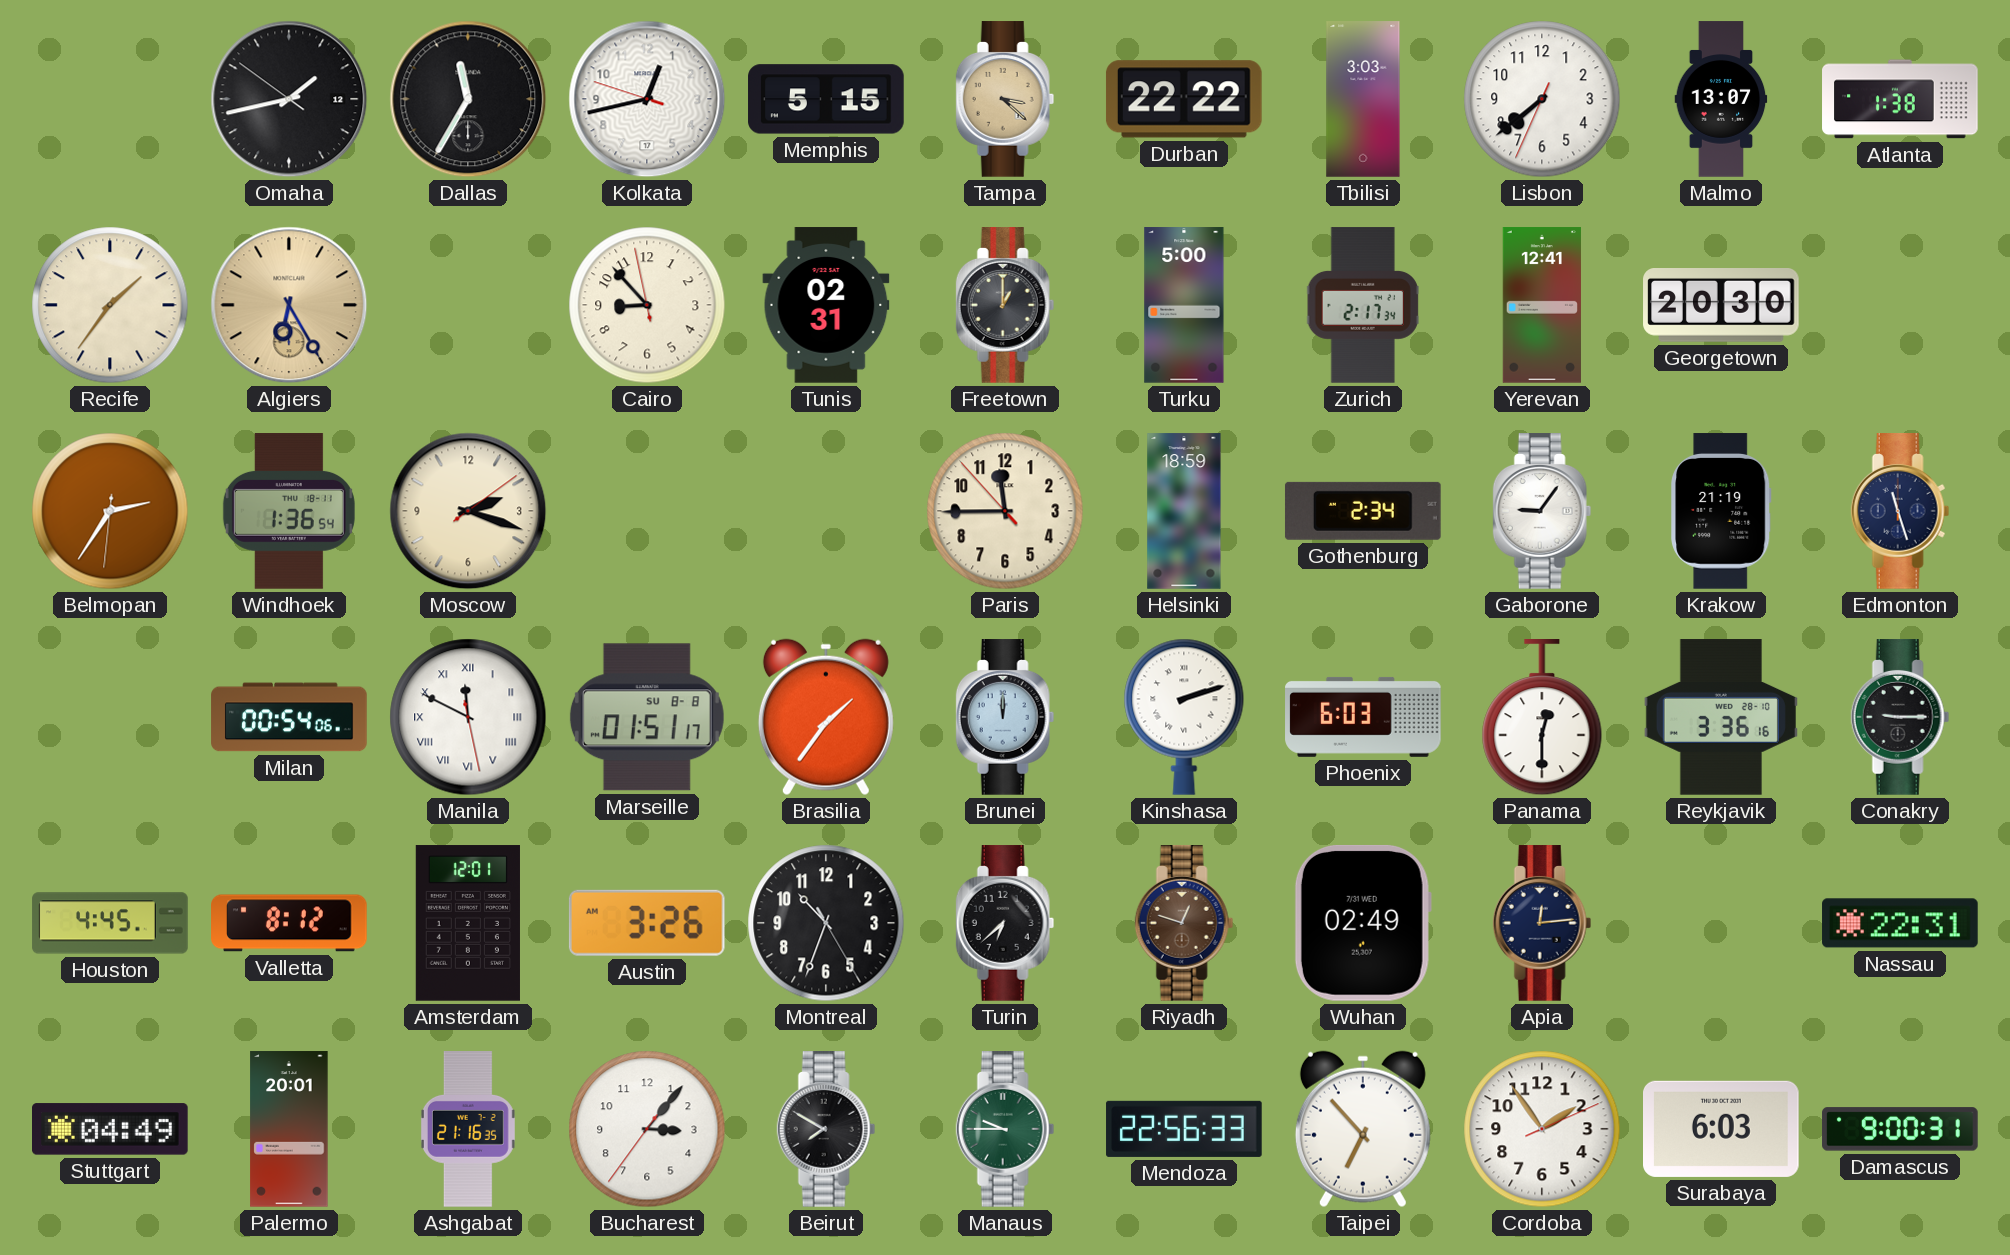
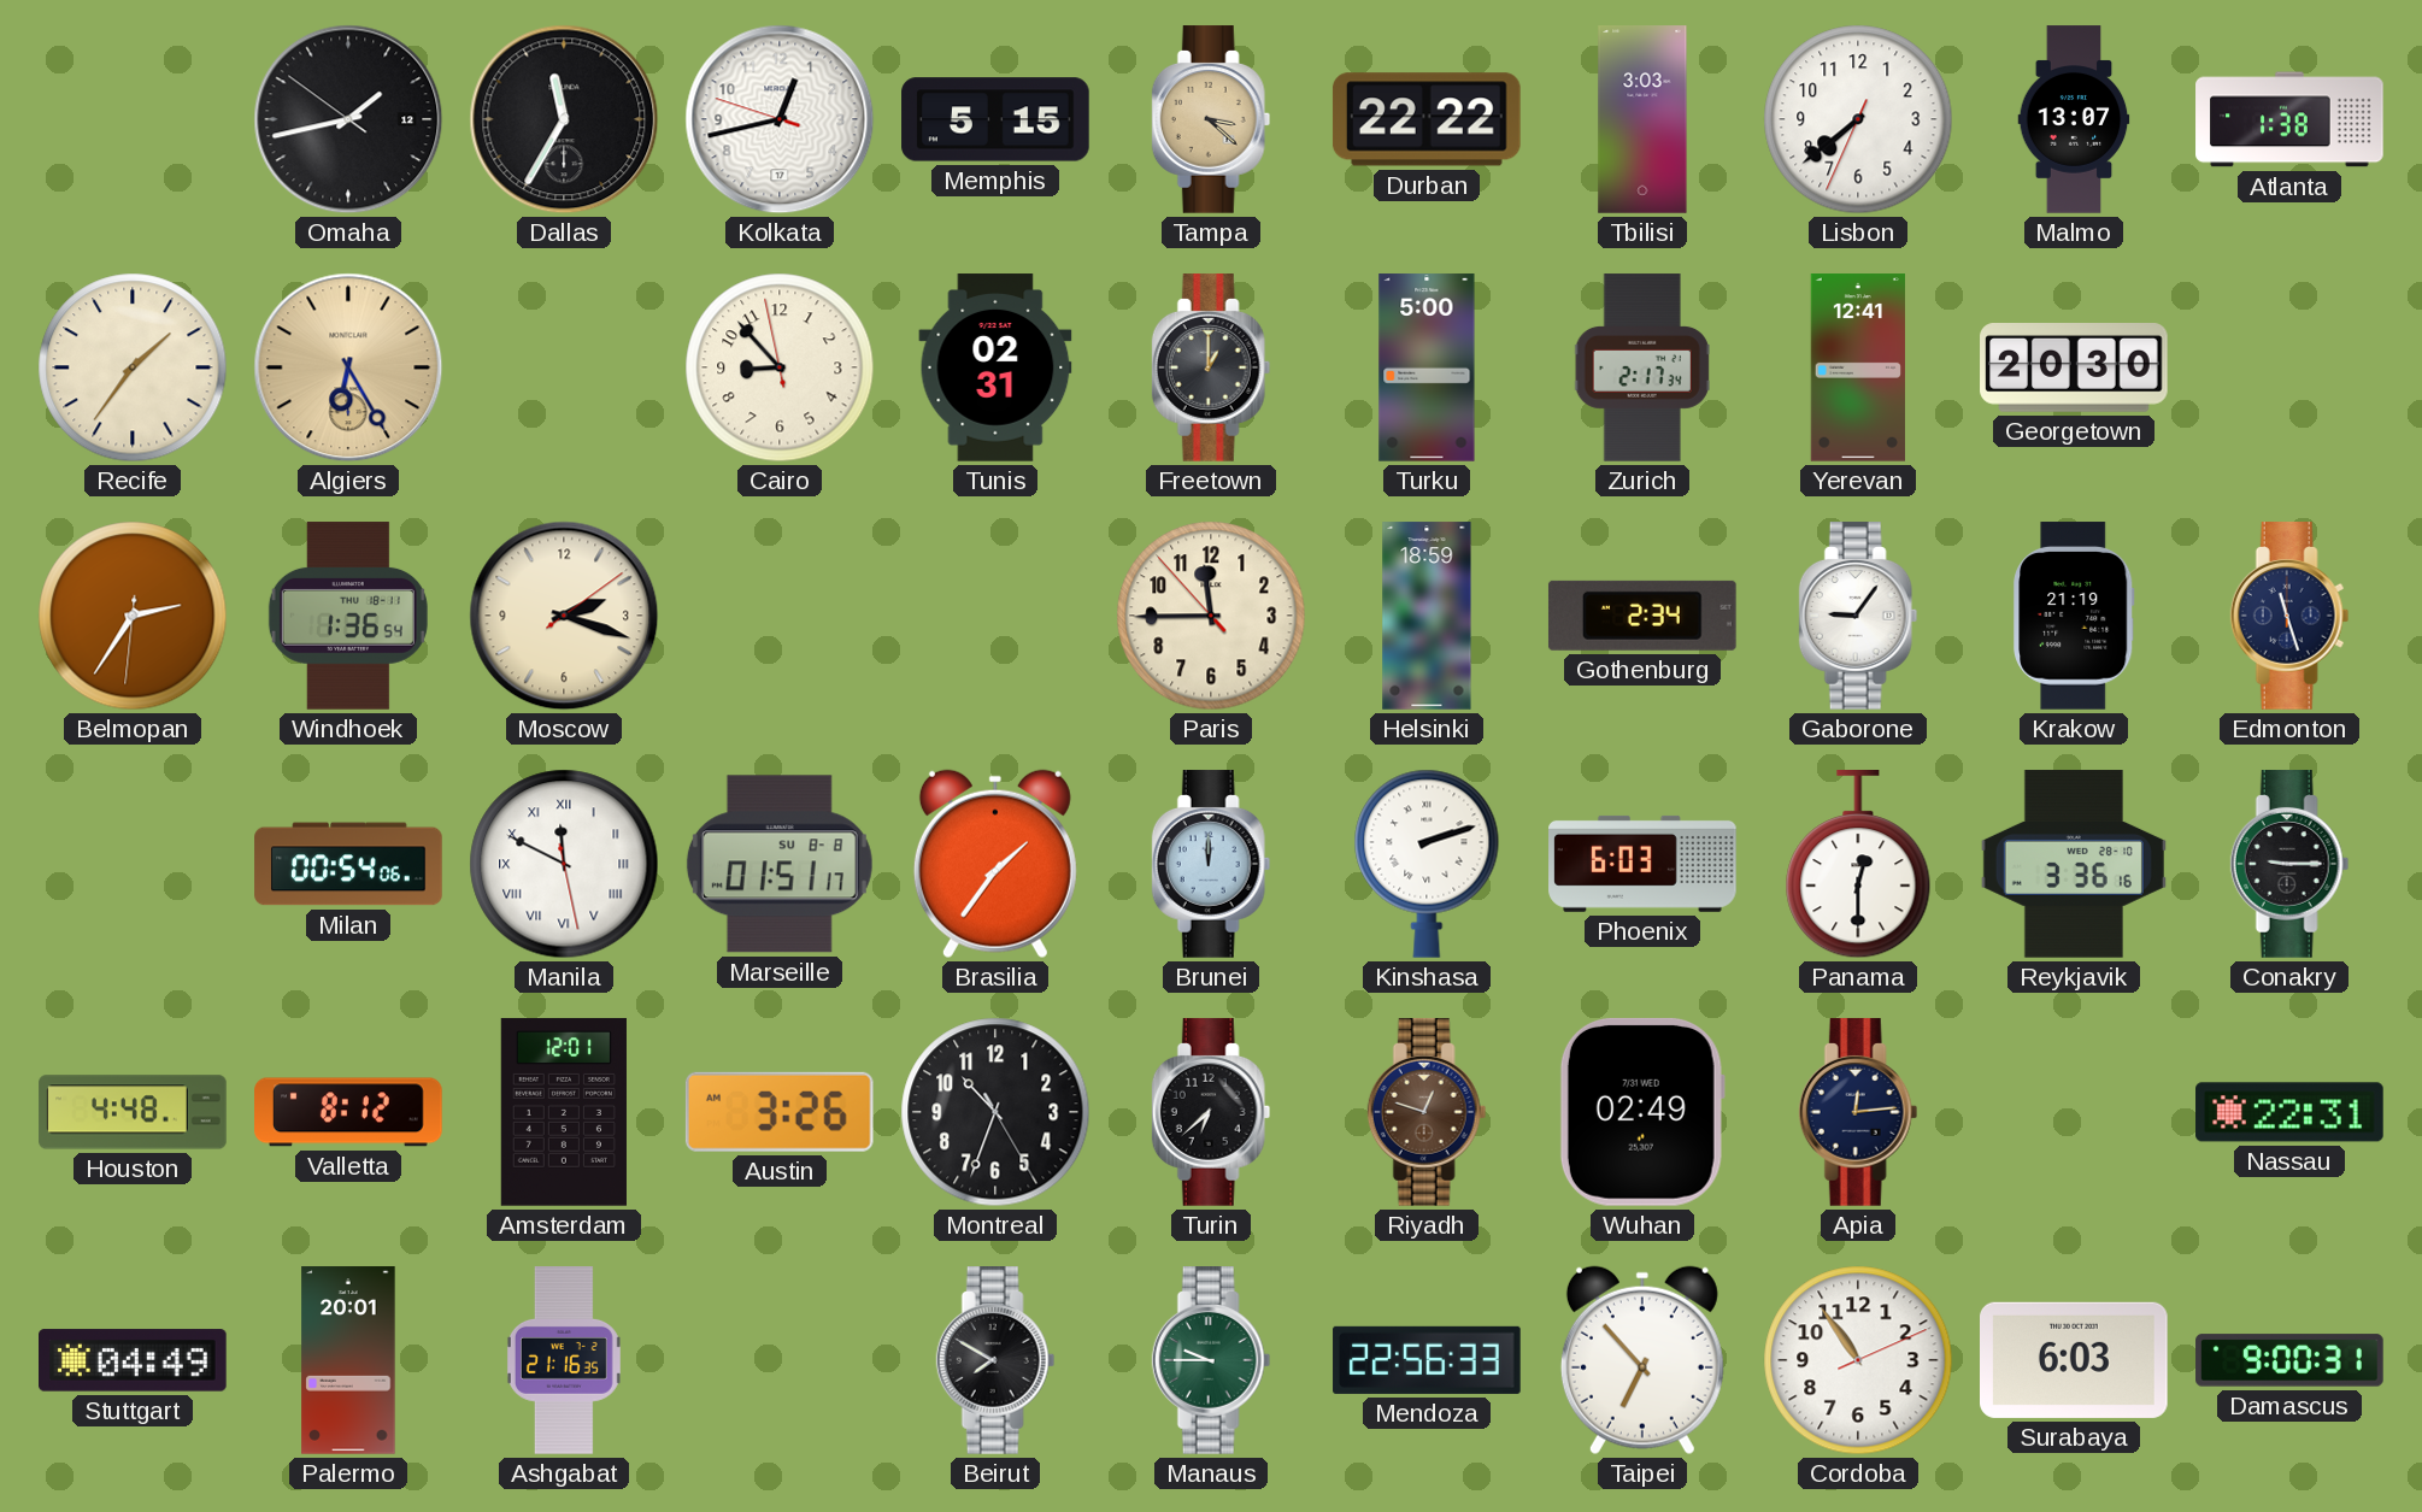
Houston: 4:45 -> 4:48
Bucharest: 3:06 -> none
Cordoba: 1:54 -> 10:54
